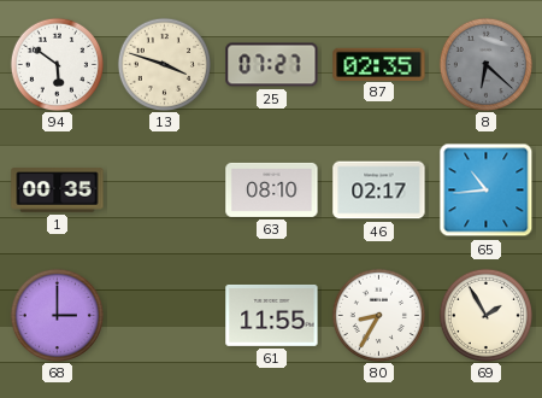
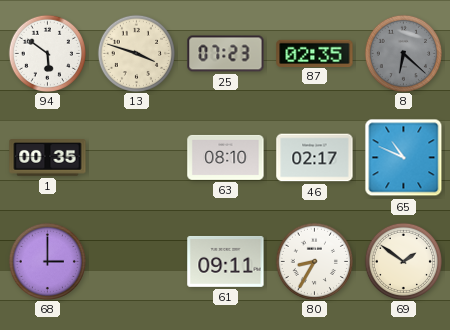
25: 07:27 -> 07:23
65: 10:44 -> 10:49
61: 11:55 -> 09:11
69: 1:55 -> 1:51
